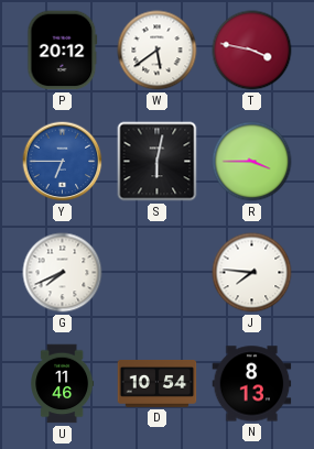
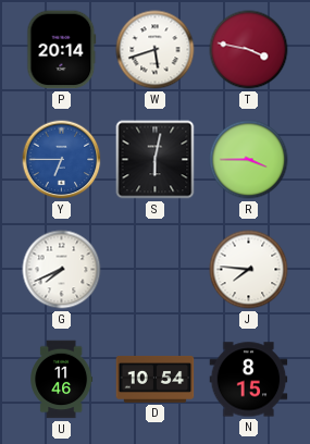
P: 20:12 -> 20:14
W: 5:39 -> 5:42
N: 8:13 -> 8:15
